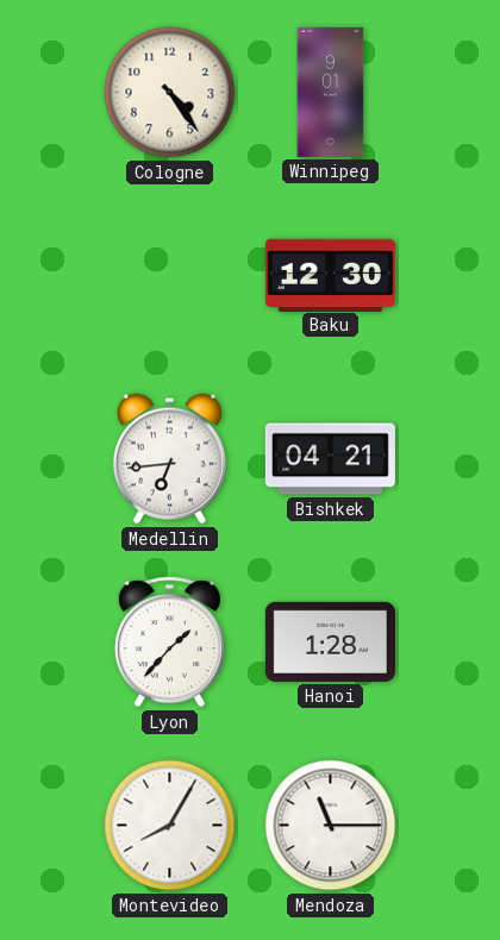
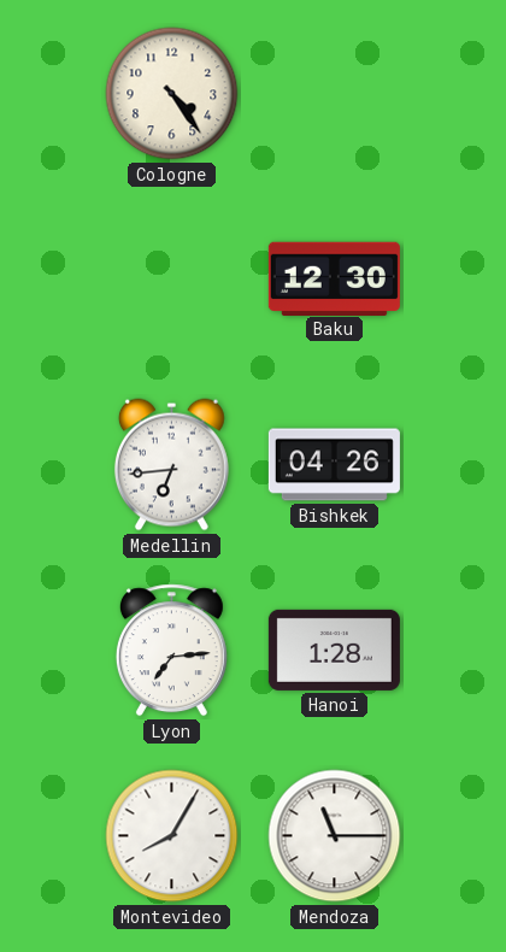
Winnipeg: 9:01 -> none
Bishkek: 04:21 -> 04:26
Lyon: 1:37 -> 7:14
